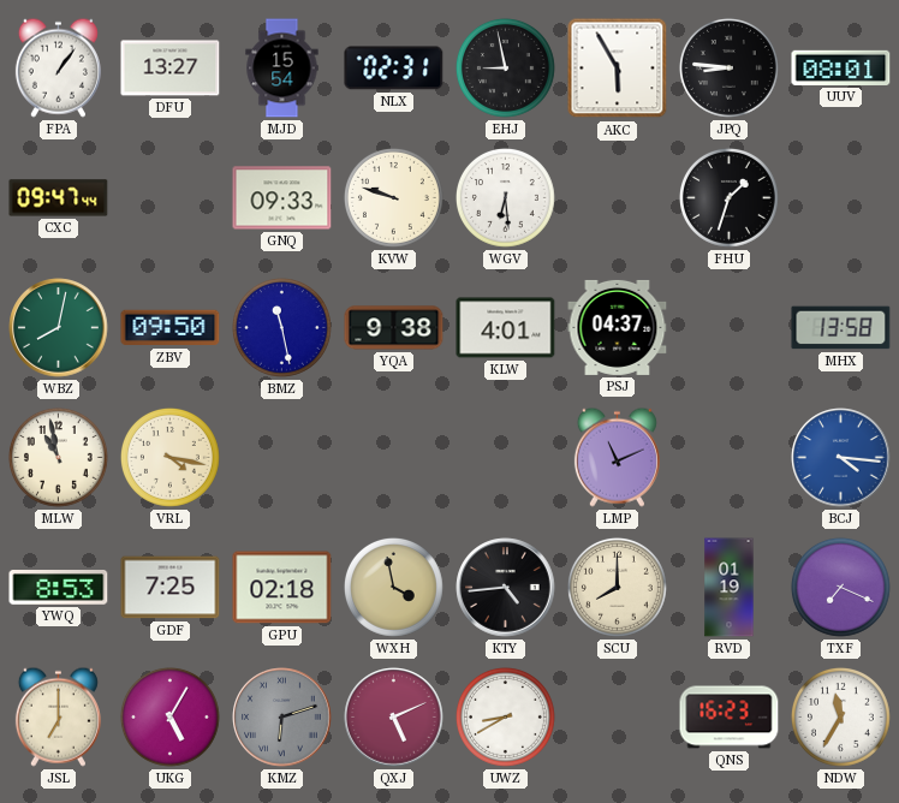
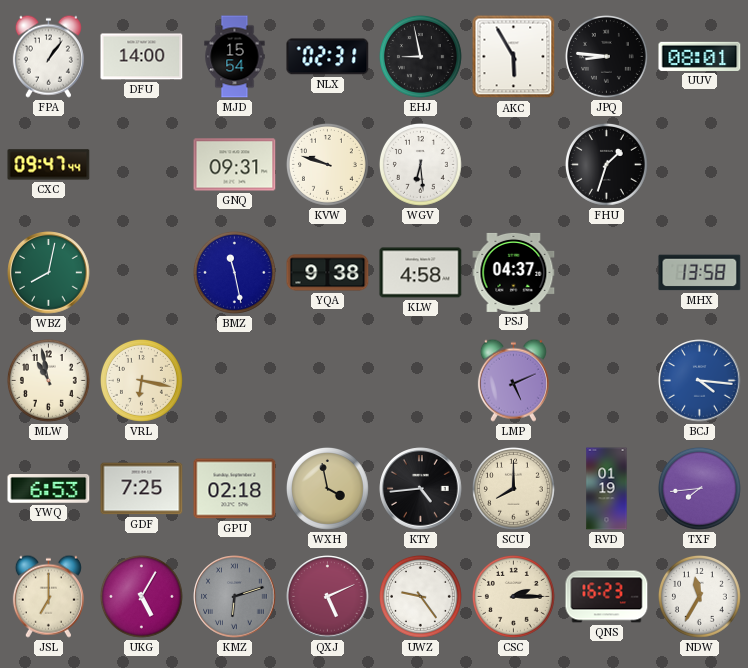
DFU: 13:27 -> 14:00
GNQ: 09:33 -> 09:31
ZBV: 09:50 -> none
KLW: 4:01 -> 4:58
VRL: 4:17 -> 6:17
LMP: 11:11 -> 5:11
YWQ: 8:53 -> 6:53
TXF: 7:19 -> 7:44
UWZ: 8:40 -> 9:24
CSC: none -> 2:15
